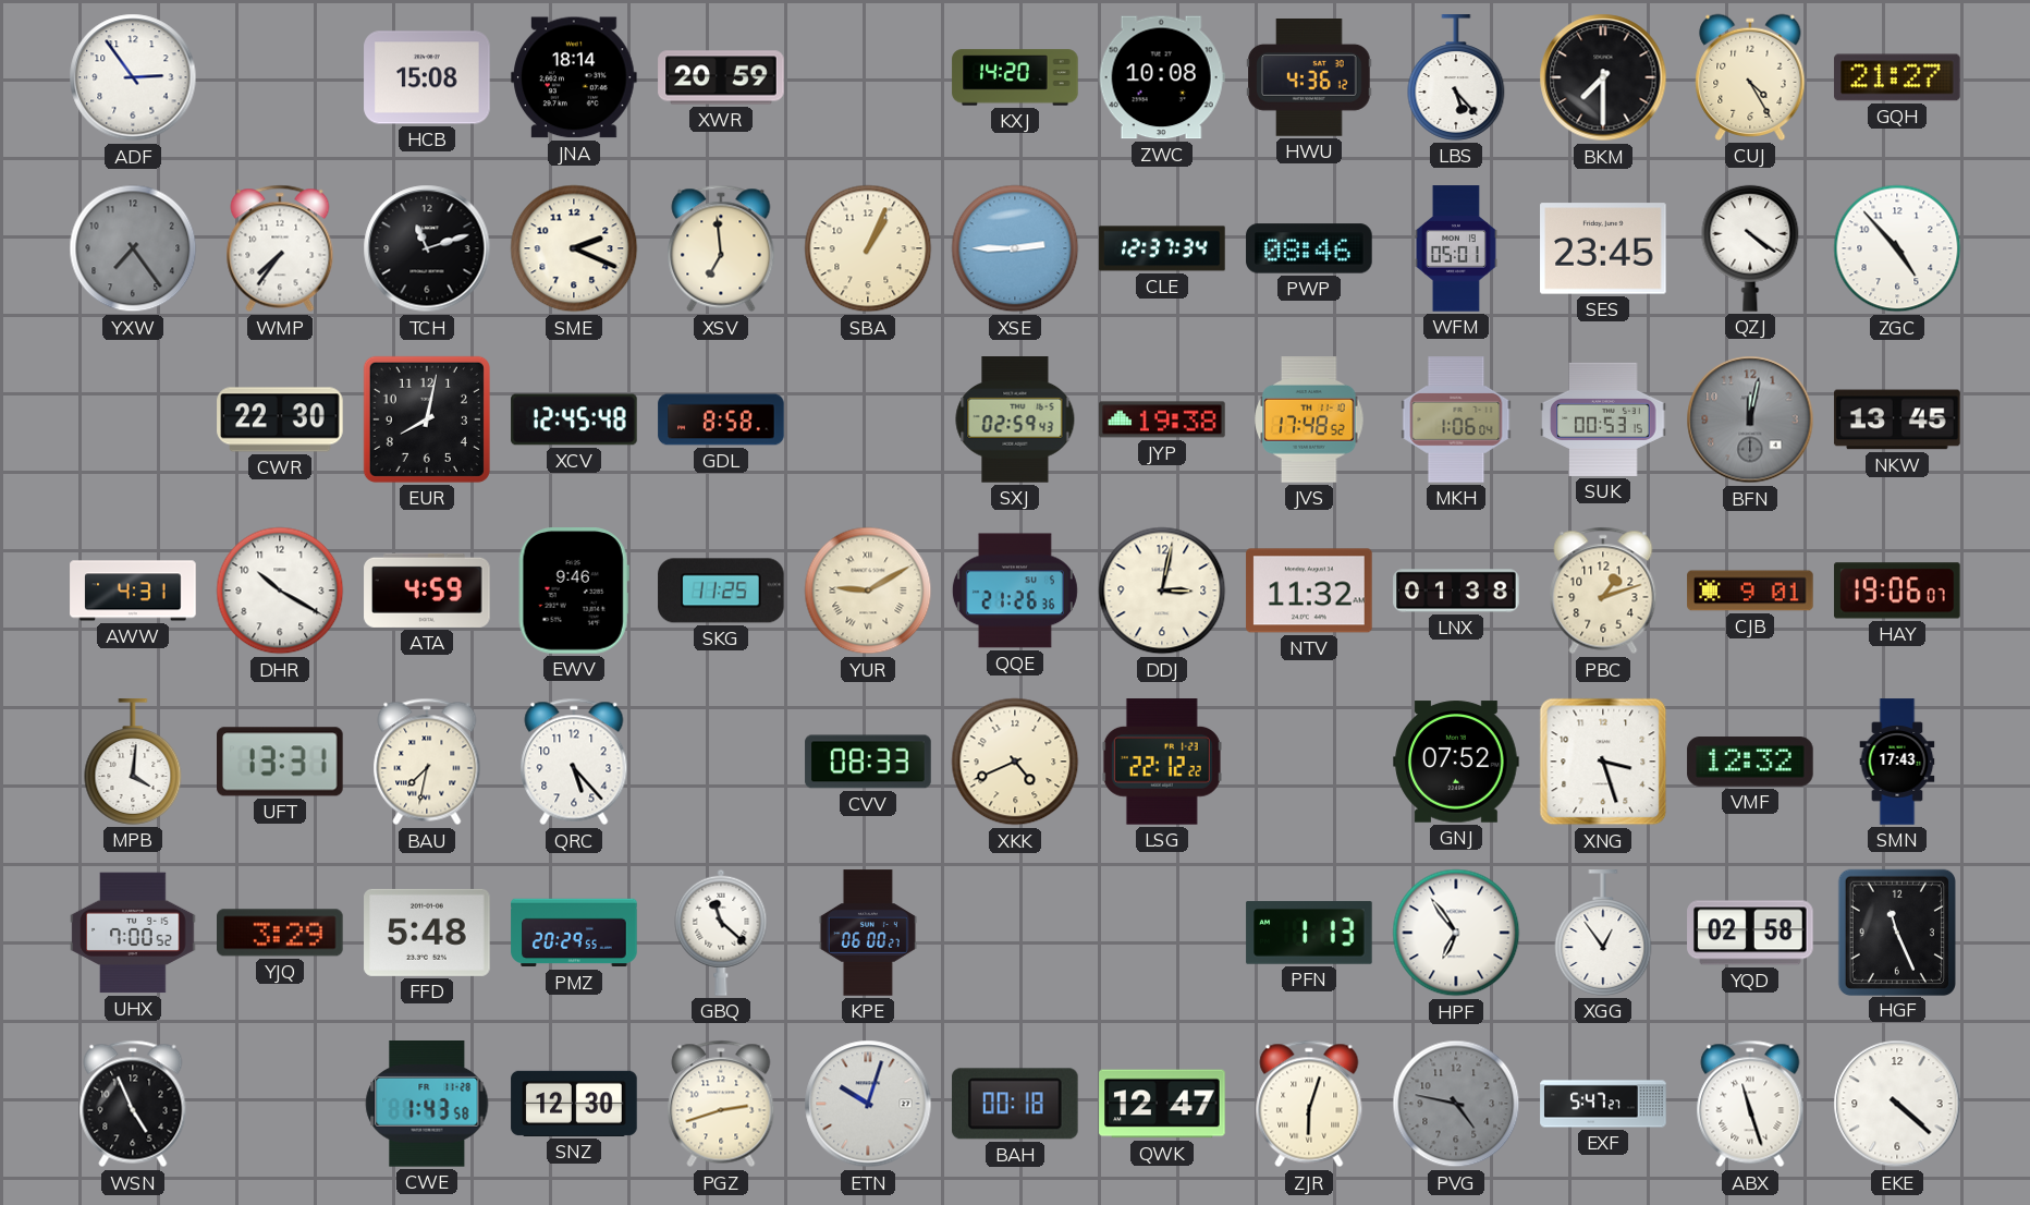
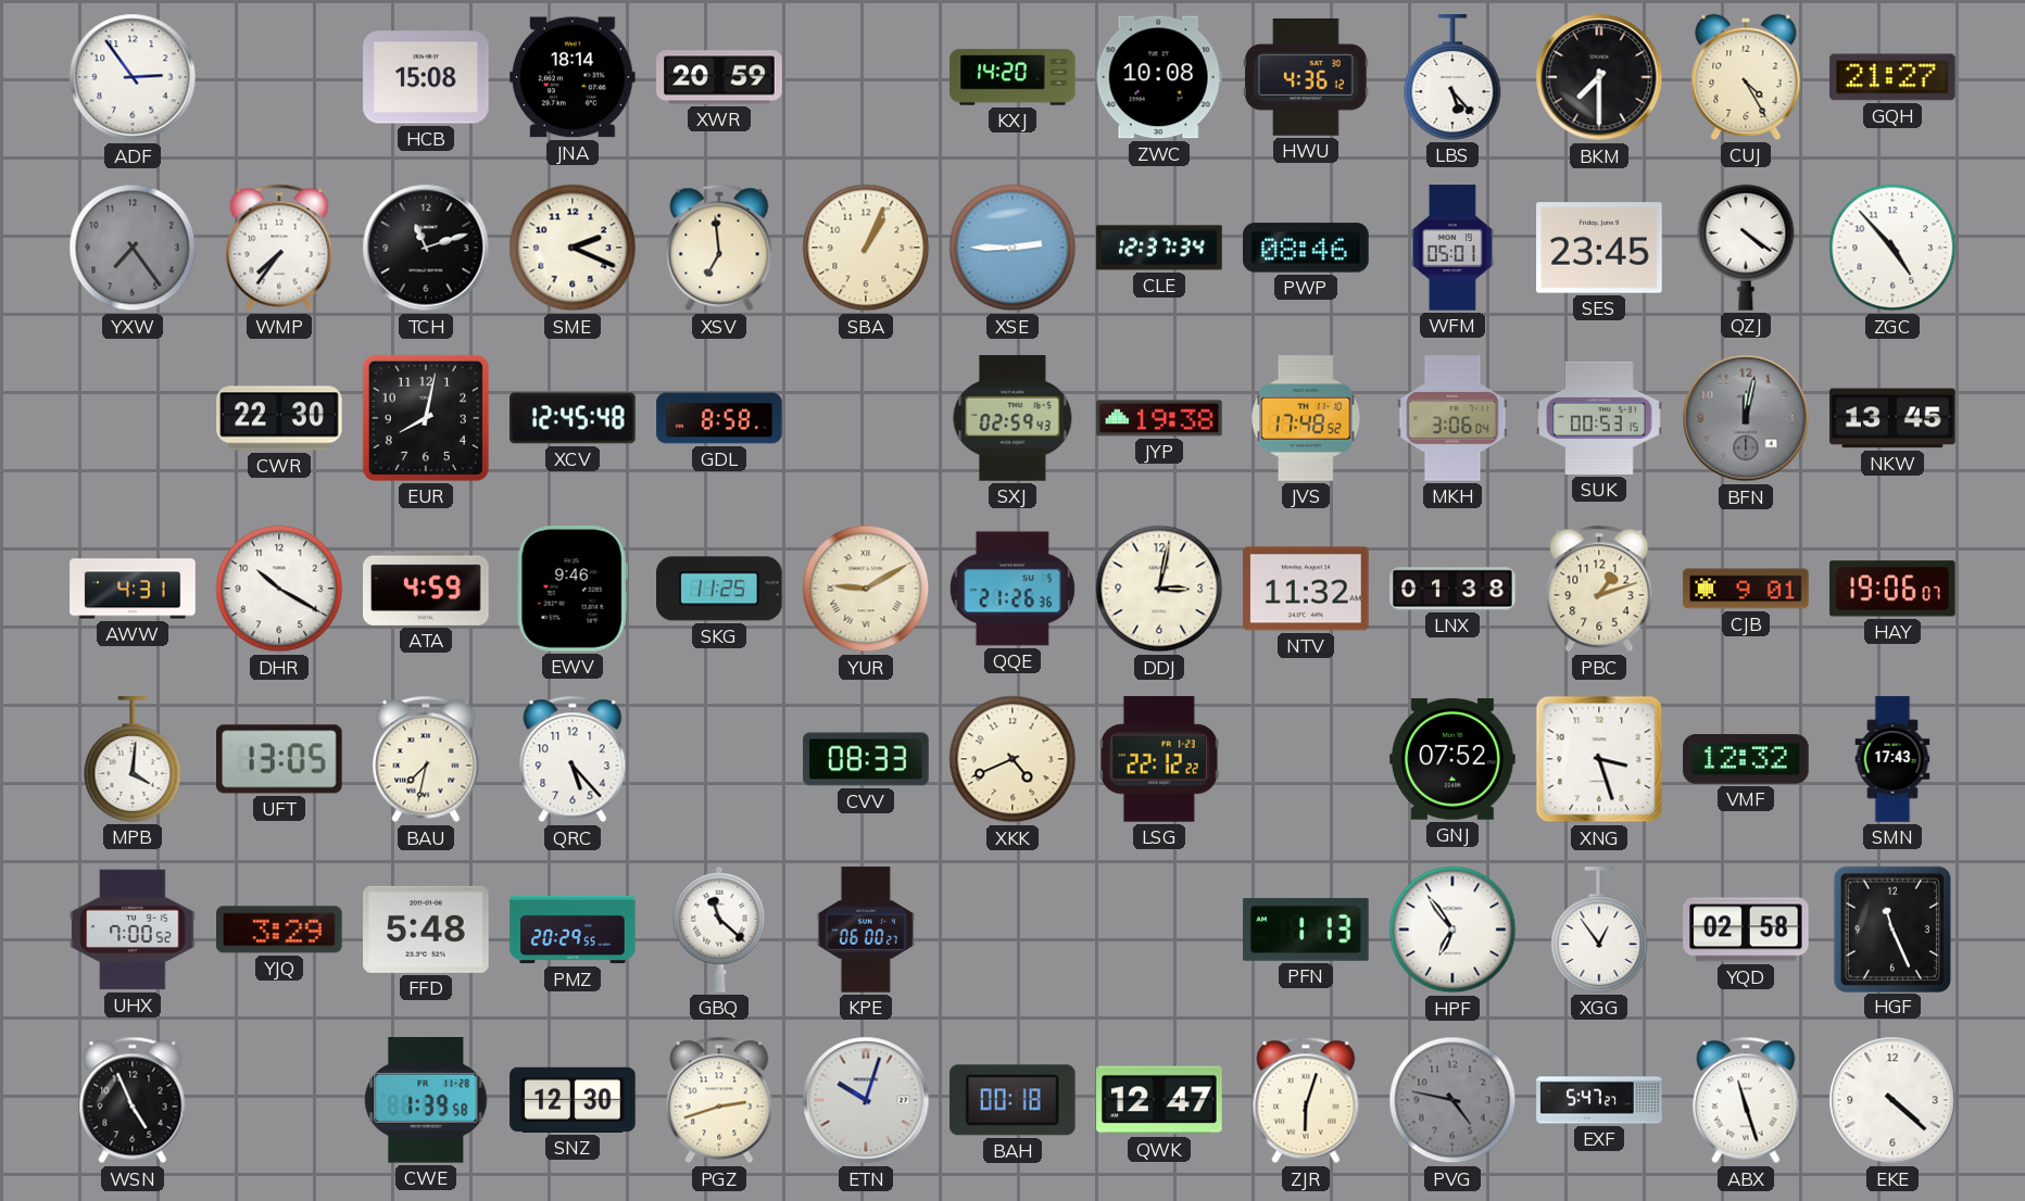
MKH: 1:06 -> 3:06
UFT: 13:31 -> 13:05
CWE: 1:43 -> 1:39
